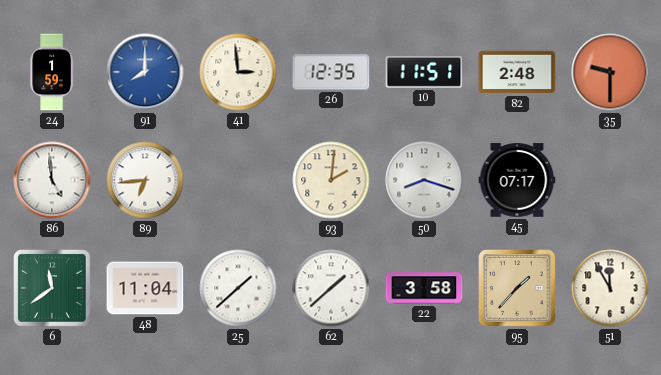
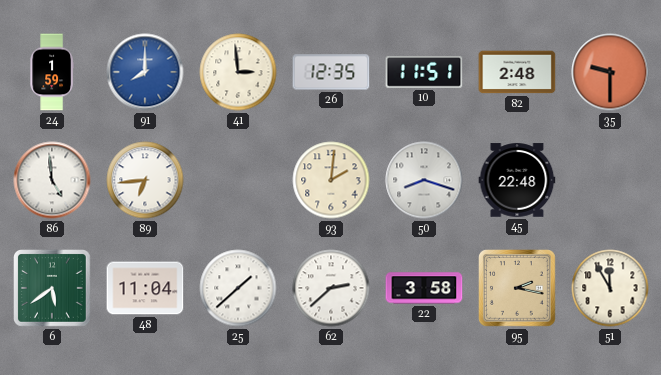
45: 07:17 -> 22:48
6: 11:39 -> 5:39
62: 1:38 -> 2:38
95: 1:37 -> 2:17
